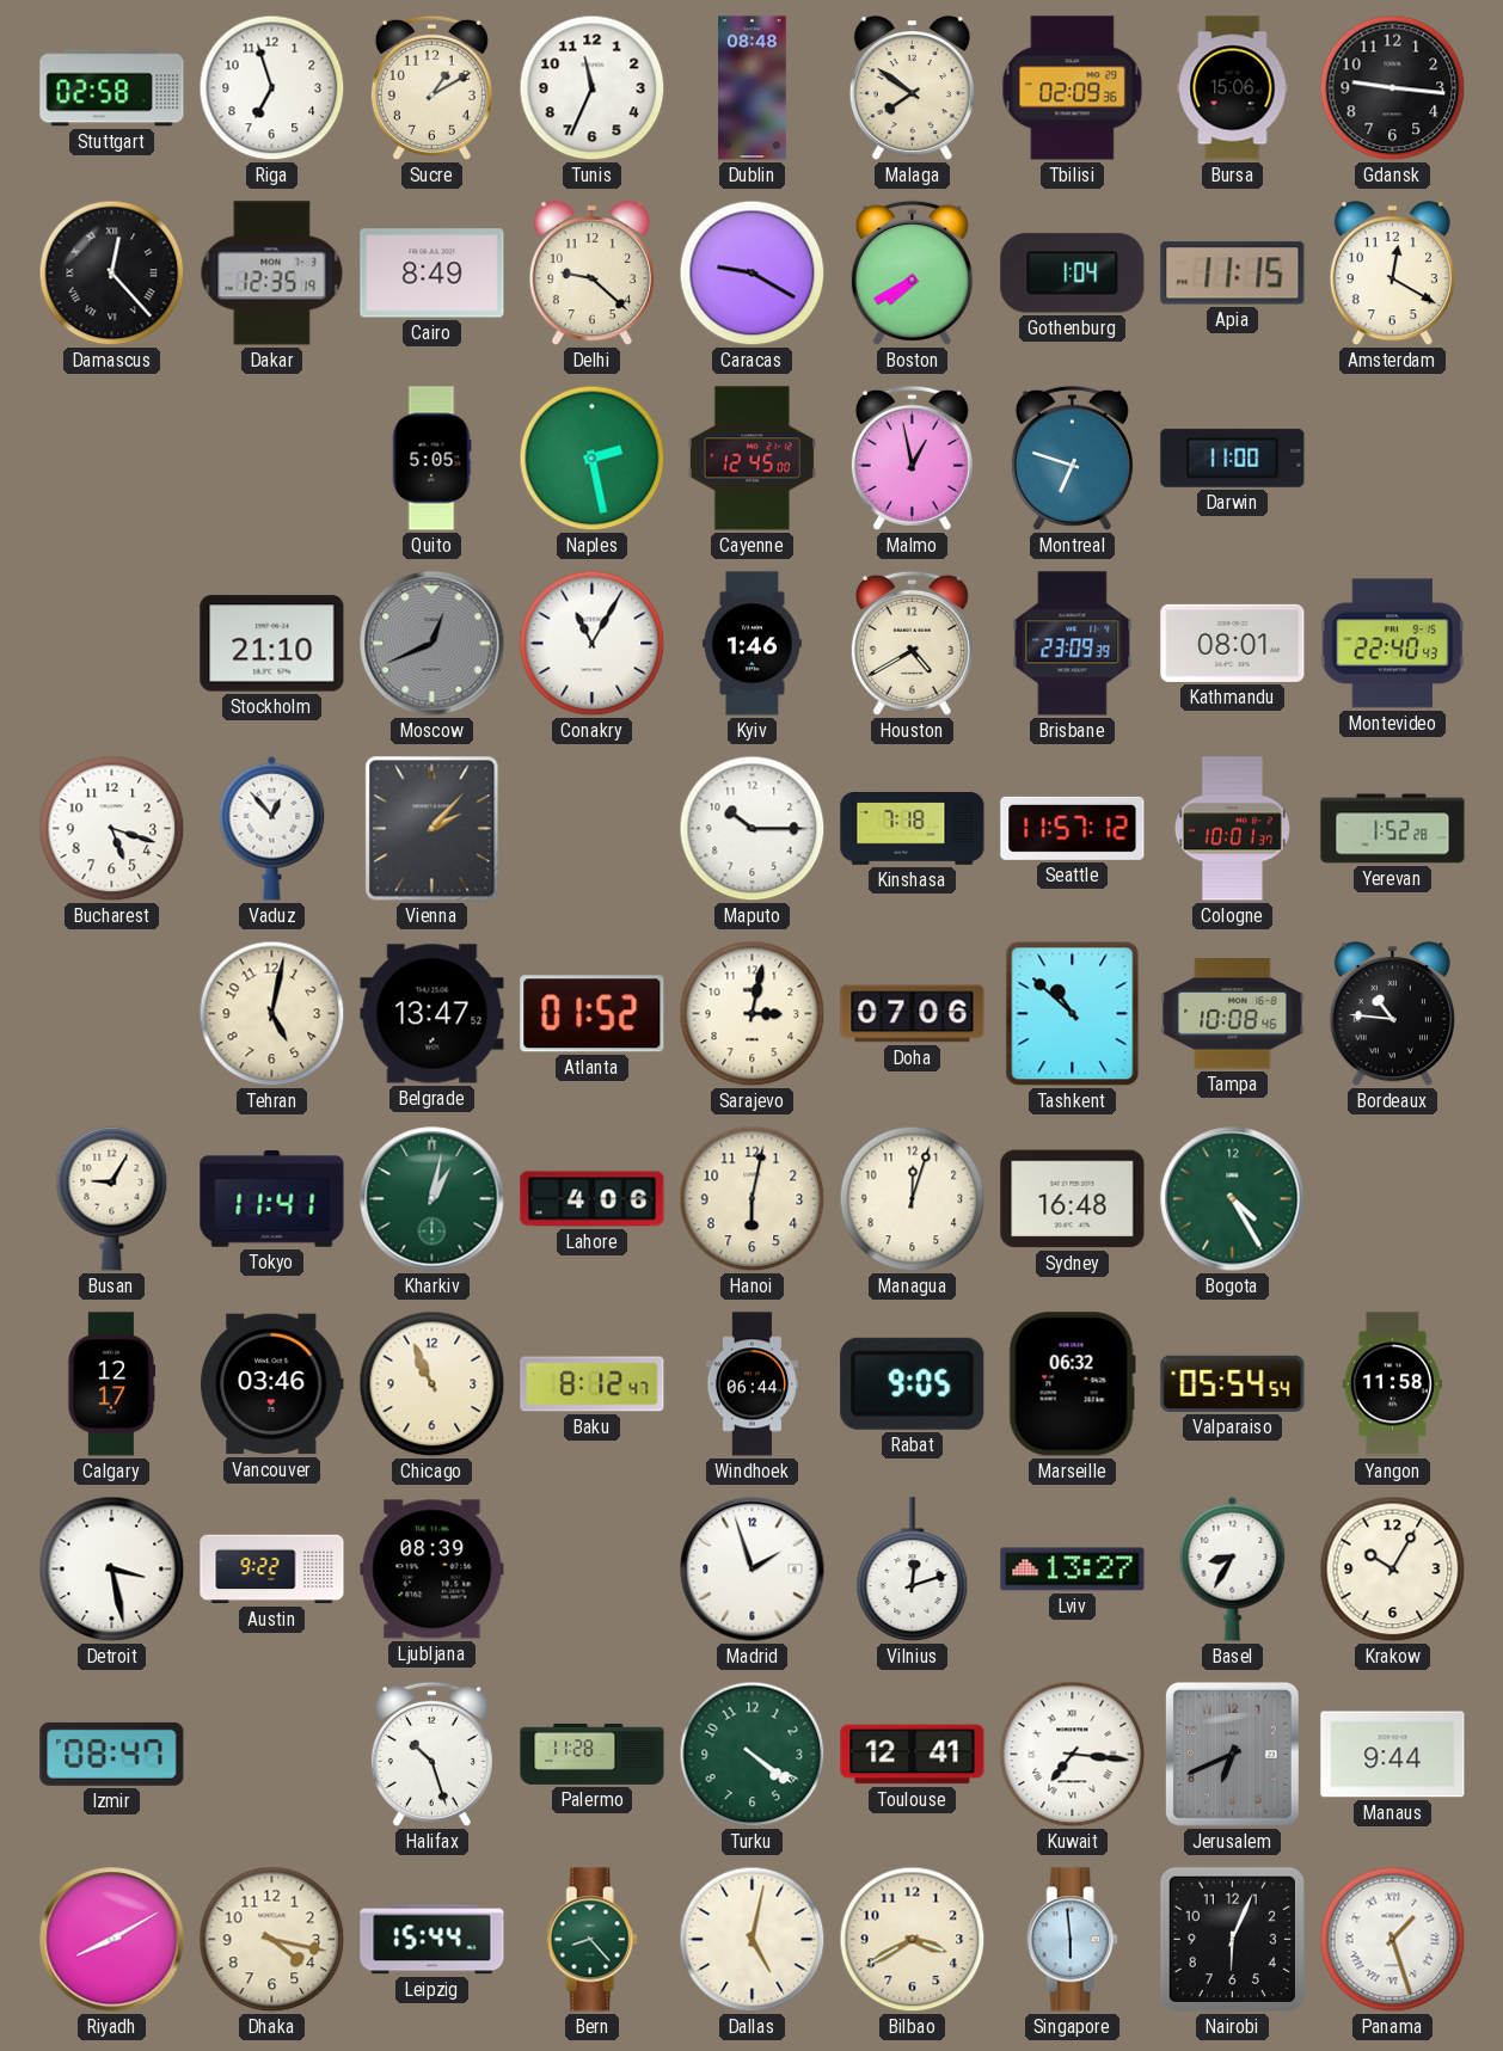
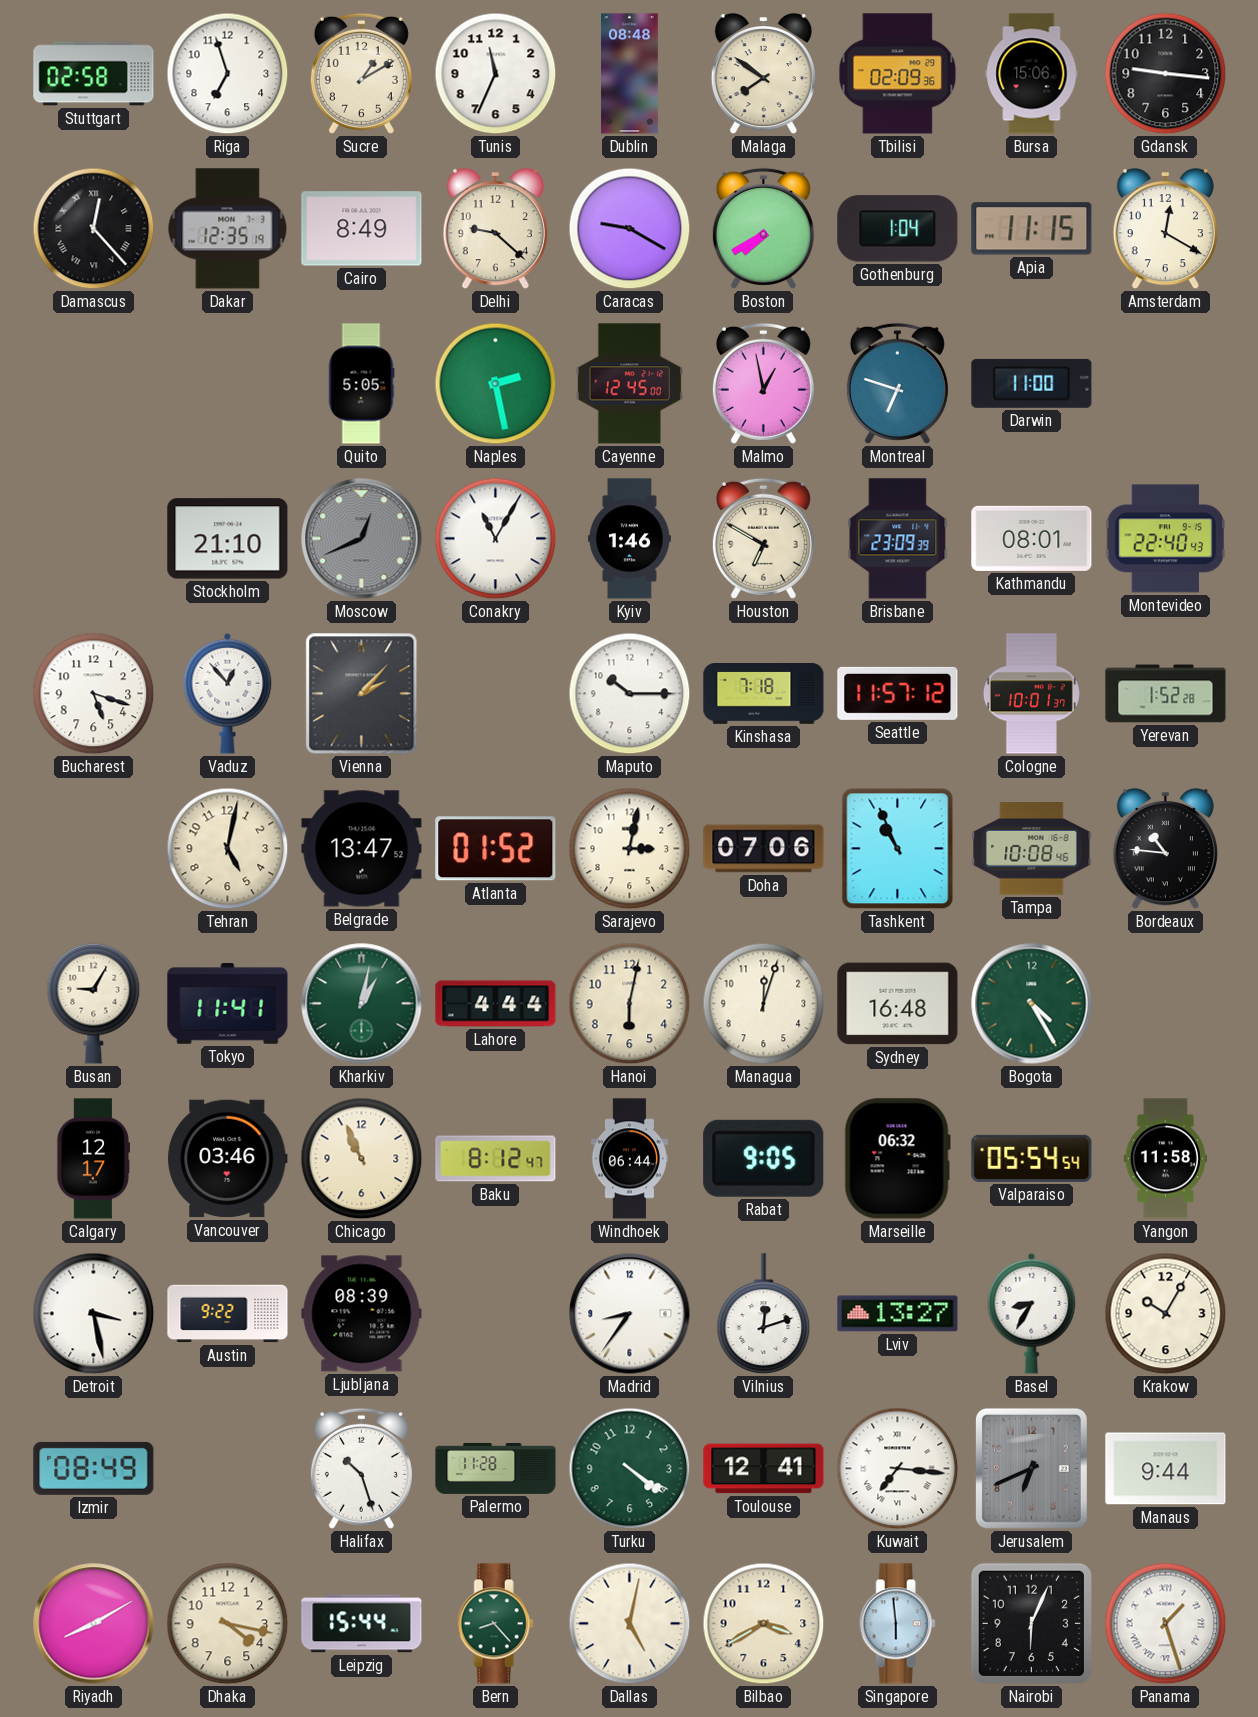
Houston: 4:40 -> 6:50
Tashkent: 10:52 -> 10:56
Lahore: 4:06 -> 4:44
Madrid: 1:57 -> 8:36
Izmir: 08:47 -> 08:49
